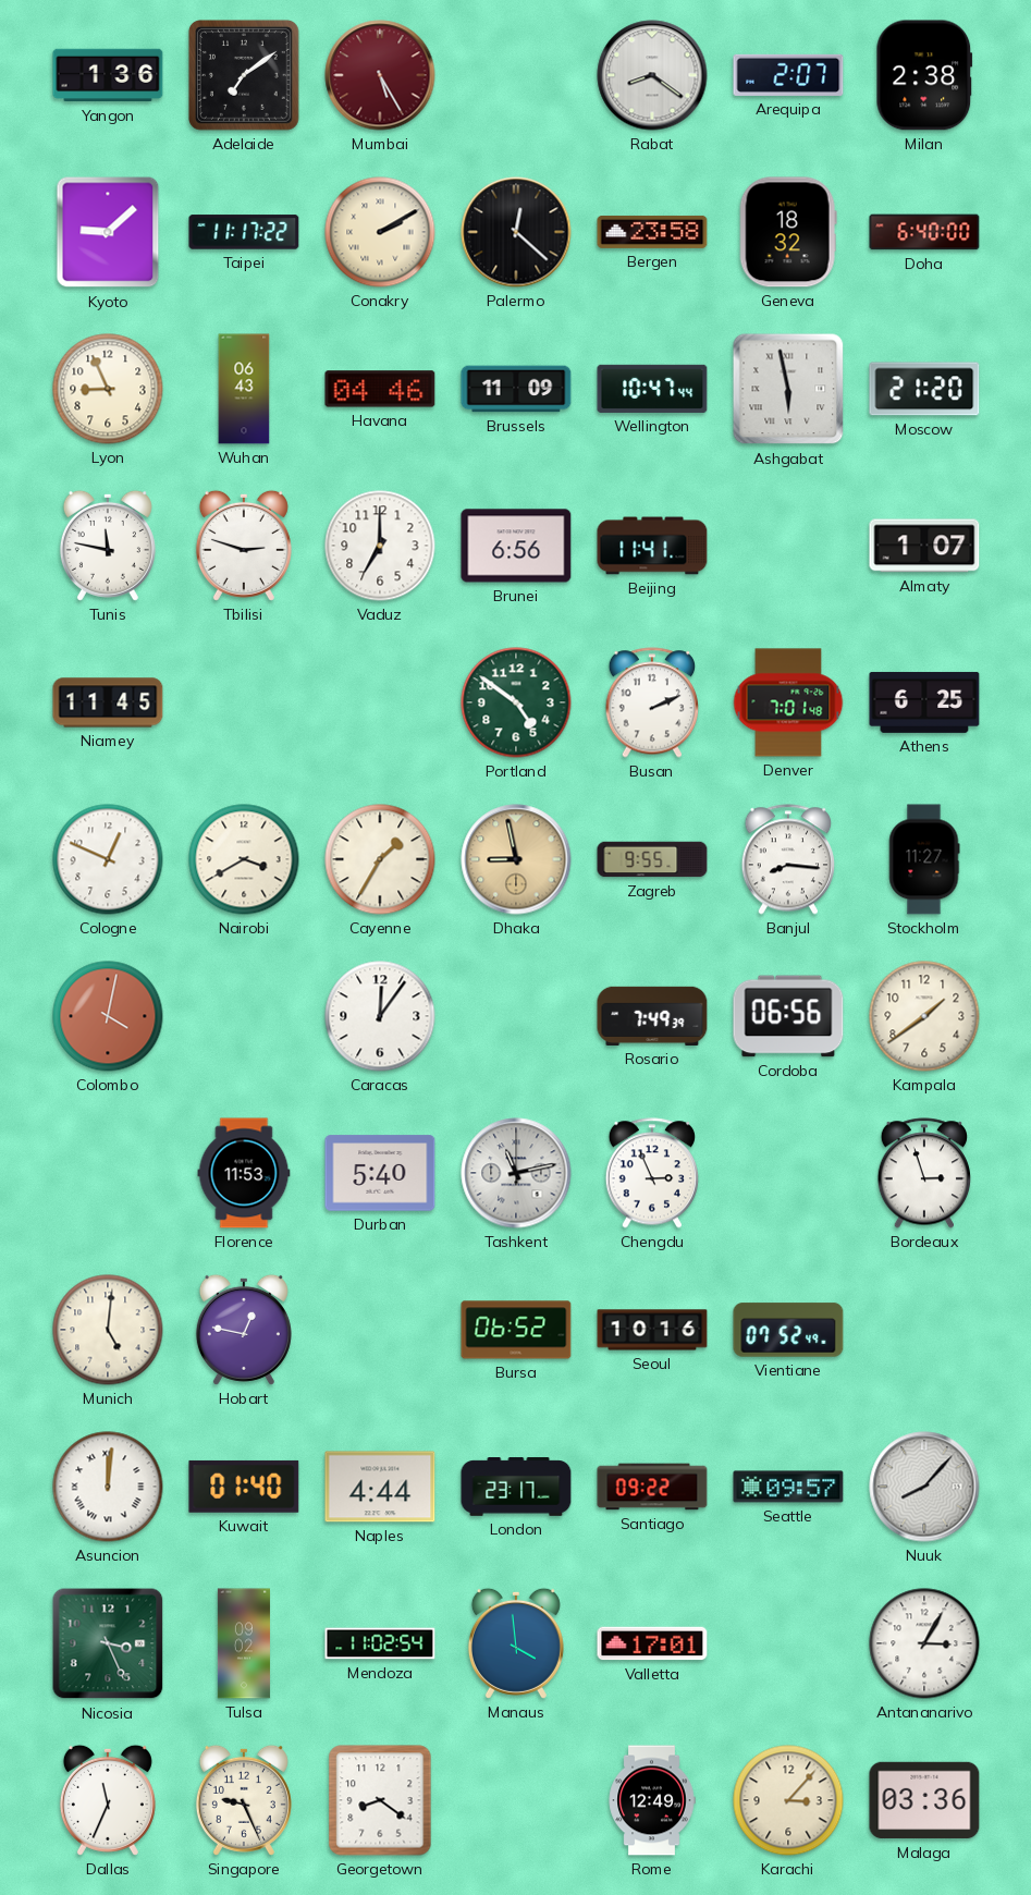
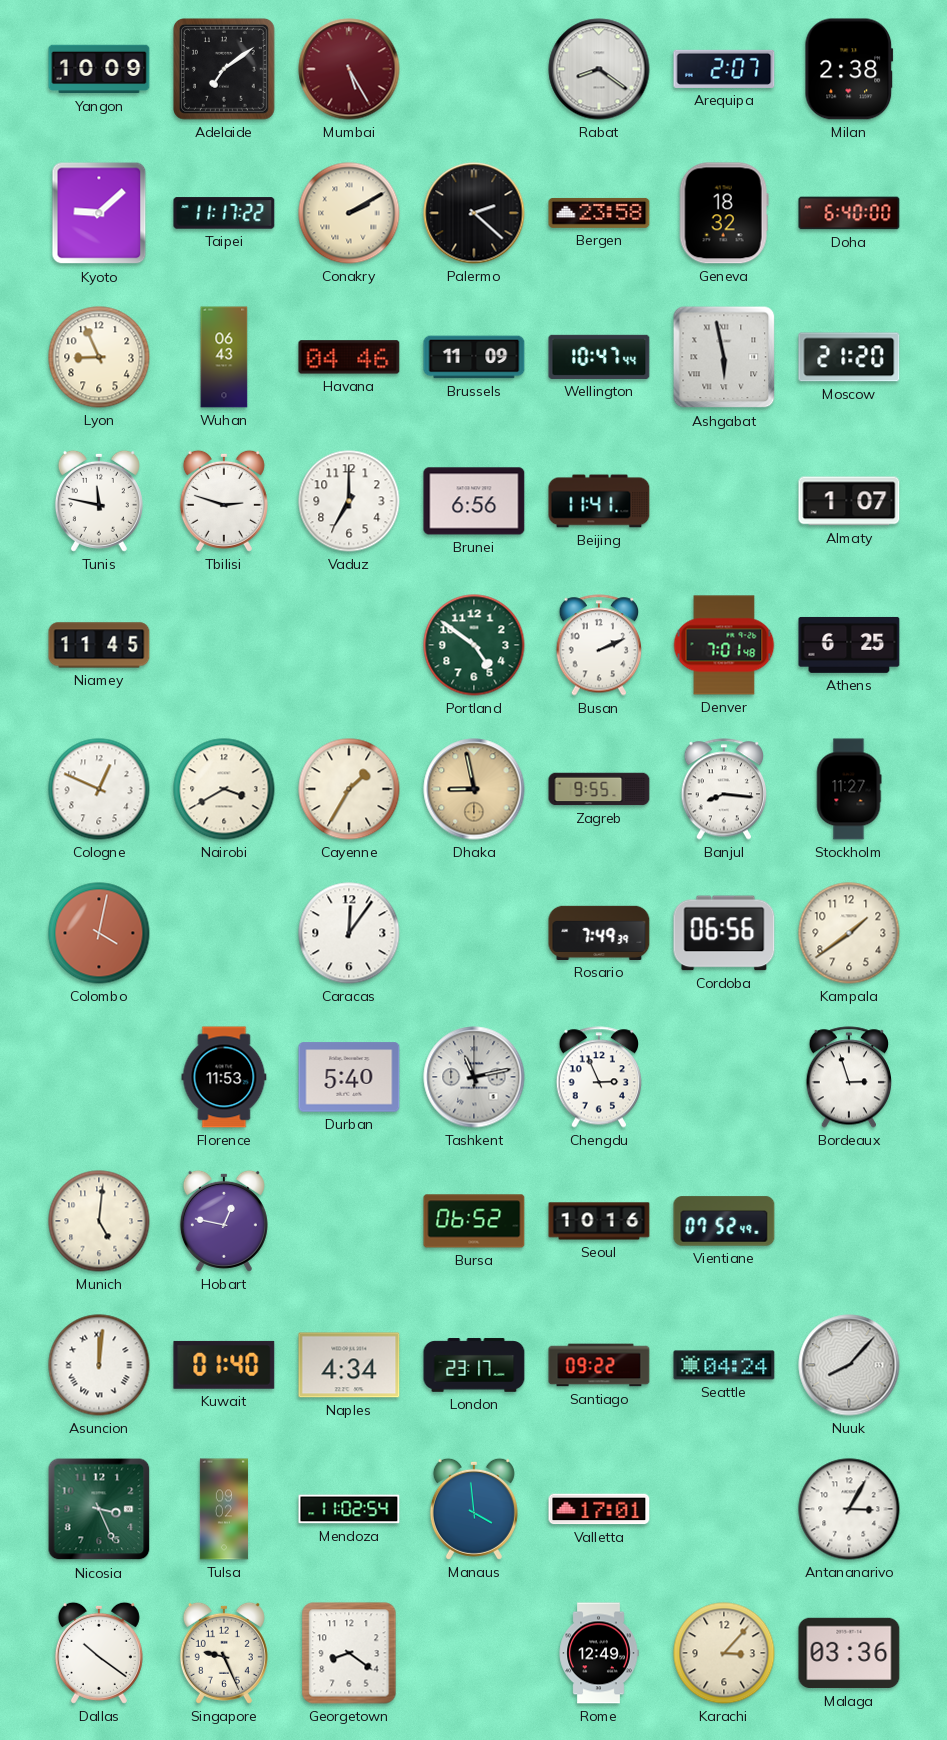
Yangon: 1:36 -> 10:09
Palermo: 12:22 -> 2:22
Naples: 4:44 -> 4:34
Seattle: 09:57 -> 04:24
Dallas: 11:34 -> 10:21
